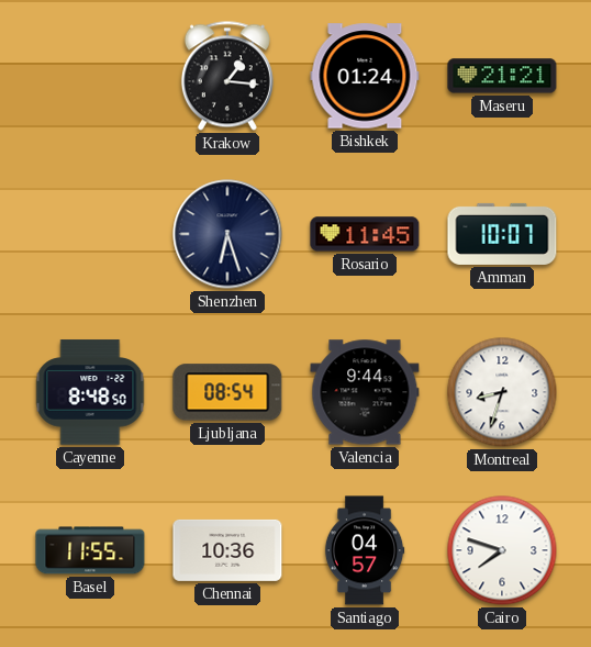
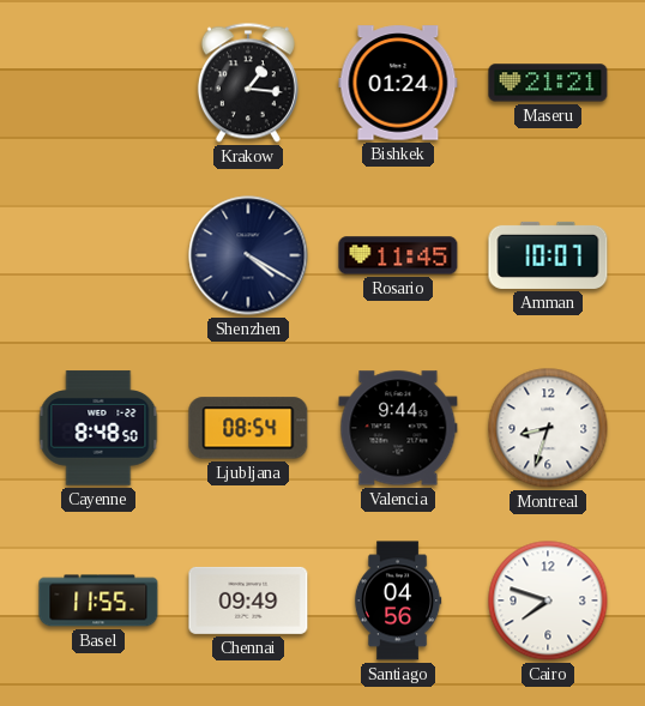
Shenzhen: 6:27 -> 4:20
Chennai: 10:36 -> 09:49
Santiago: 04:57 -> 04:56
